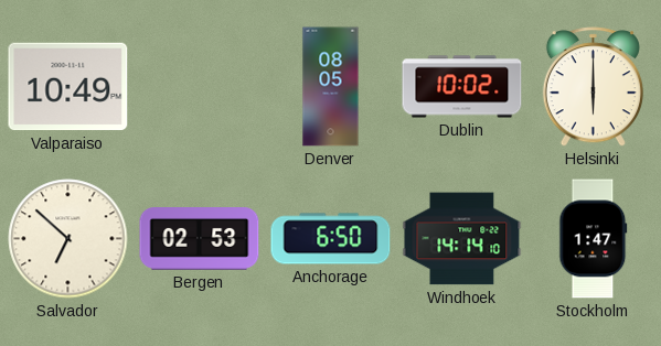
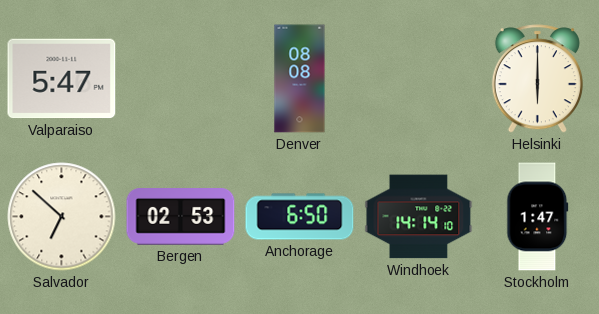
Valparaiso: 10:49 -> 5:47
Denver: 08:05 -> 08:08
Dublin: 10:02 -> none
